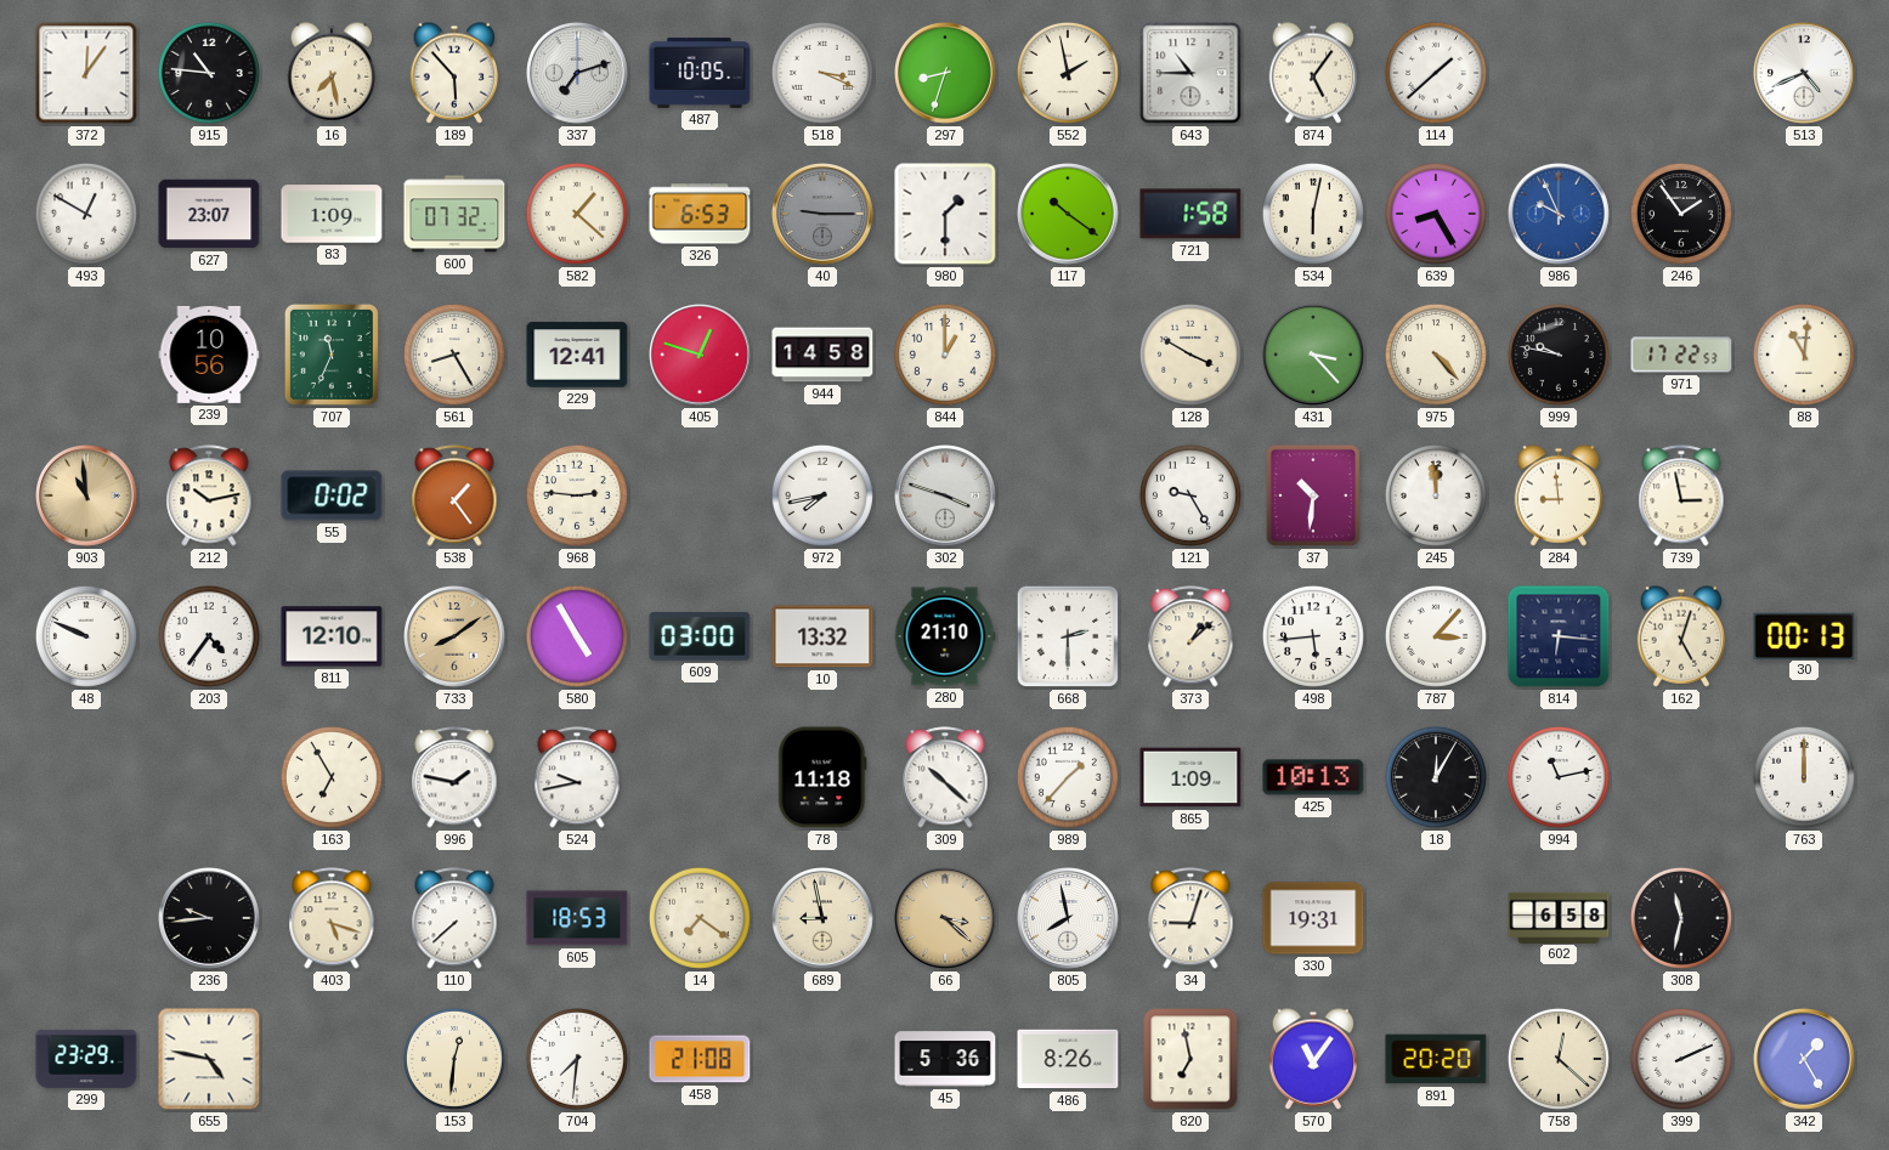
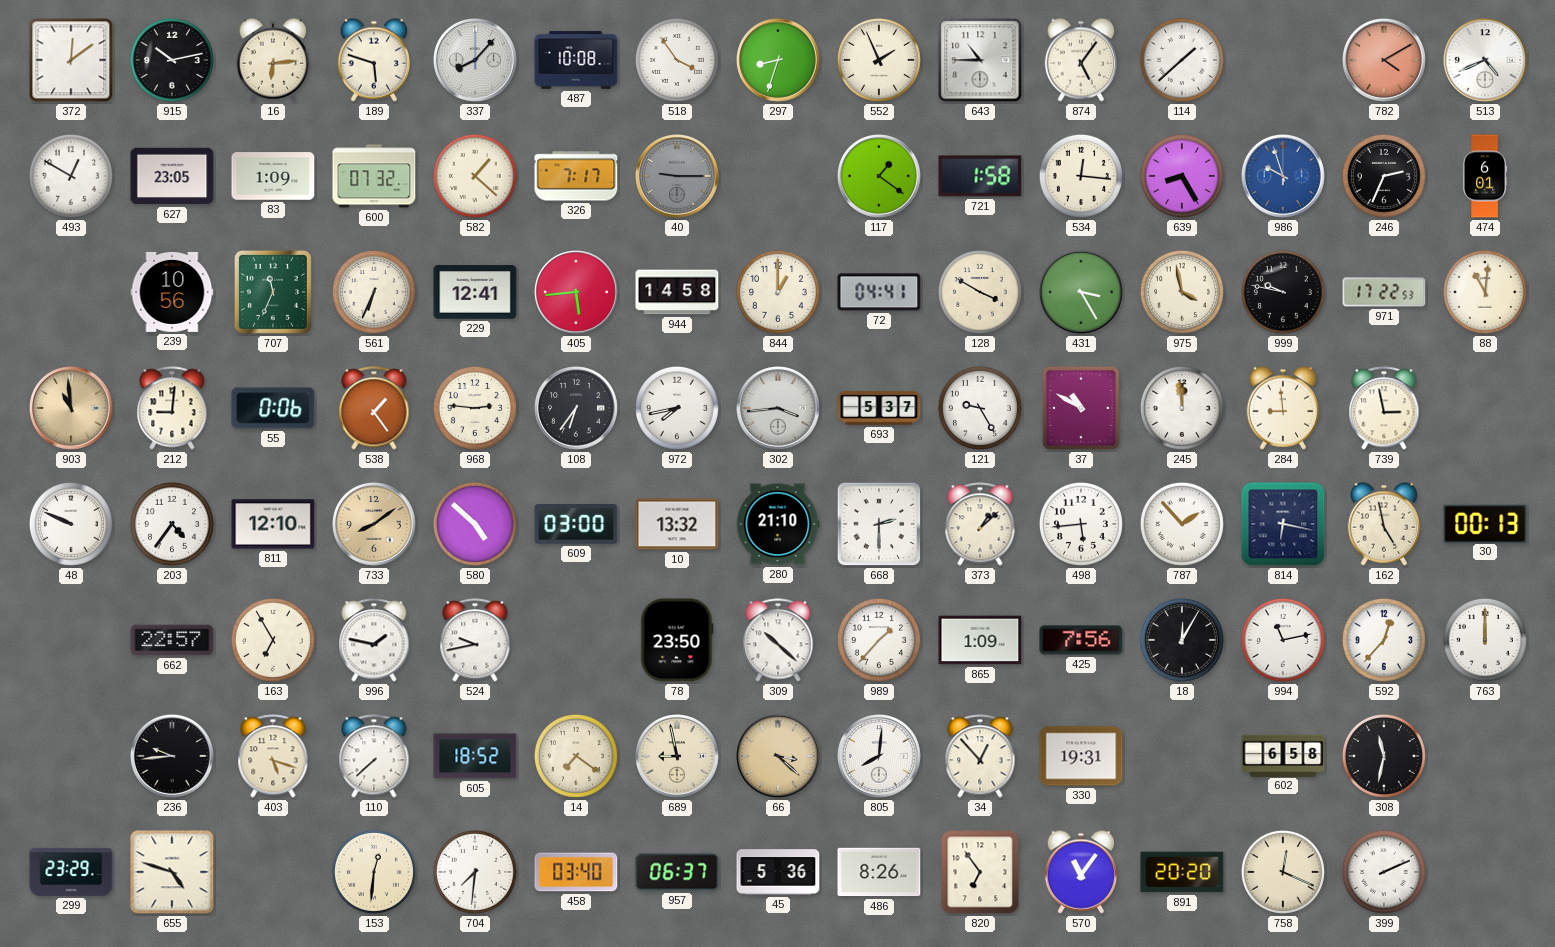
372: 12:06 -> 12:09
915: 10:46 -> 10:13
16: 7:28 -> 6:14
189: 5:53 -> 5:48
337: 7:12 -> 8:07
487: 10:05 -> 10:08
518: 3:19 -> 3:54
552: 1:58 -> 1:56
782: none -> 4:10
627: 23:07 -> 23:05
326: 6:53 -> 7:17
980: 1:30 -> none
117: 10:21 -> 1:21
534: 6:02 -> 12:16
986: 9:56 -> 9:57
246: 1:54 -> 2:34
474: none -> 6:01
561: 8:25 -> 6:34
405: 12:48 -> 5:44
72: none -> 04:41
431: 3:23 -> 3:25
975: 4:23 -> 3:58
212: 10:13 -> 9:01
55: 0:02 -> 0:06
108: none -> 6:36
302: 3:48 -> 3:44
693: none -> 5:37
37: 10:31 -> 10:50
580: 4:55 -> 4:52
787: 3:07 -> 1:53
814: 6:16 -> 6:17
162: 5:03 -> 4:58
662: none -> 22:57
78: 11:18 -> 23:50
425: 10:13 -> 7:56
592: none -> 12:37
605: 18:53 -> 18:52
805: 7:58 -> 8:01
34: 9:03 -> 12:53
655: 4:47 -> 4:48
458: 21:08 -> 03:40
957: none -> 06:37
820: 6:58 -> 6:54
758: 12:22 -> 12:19
342: 1:25 -> none
